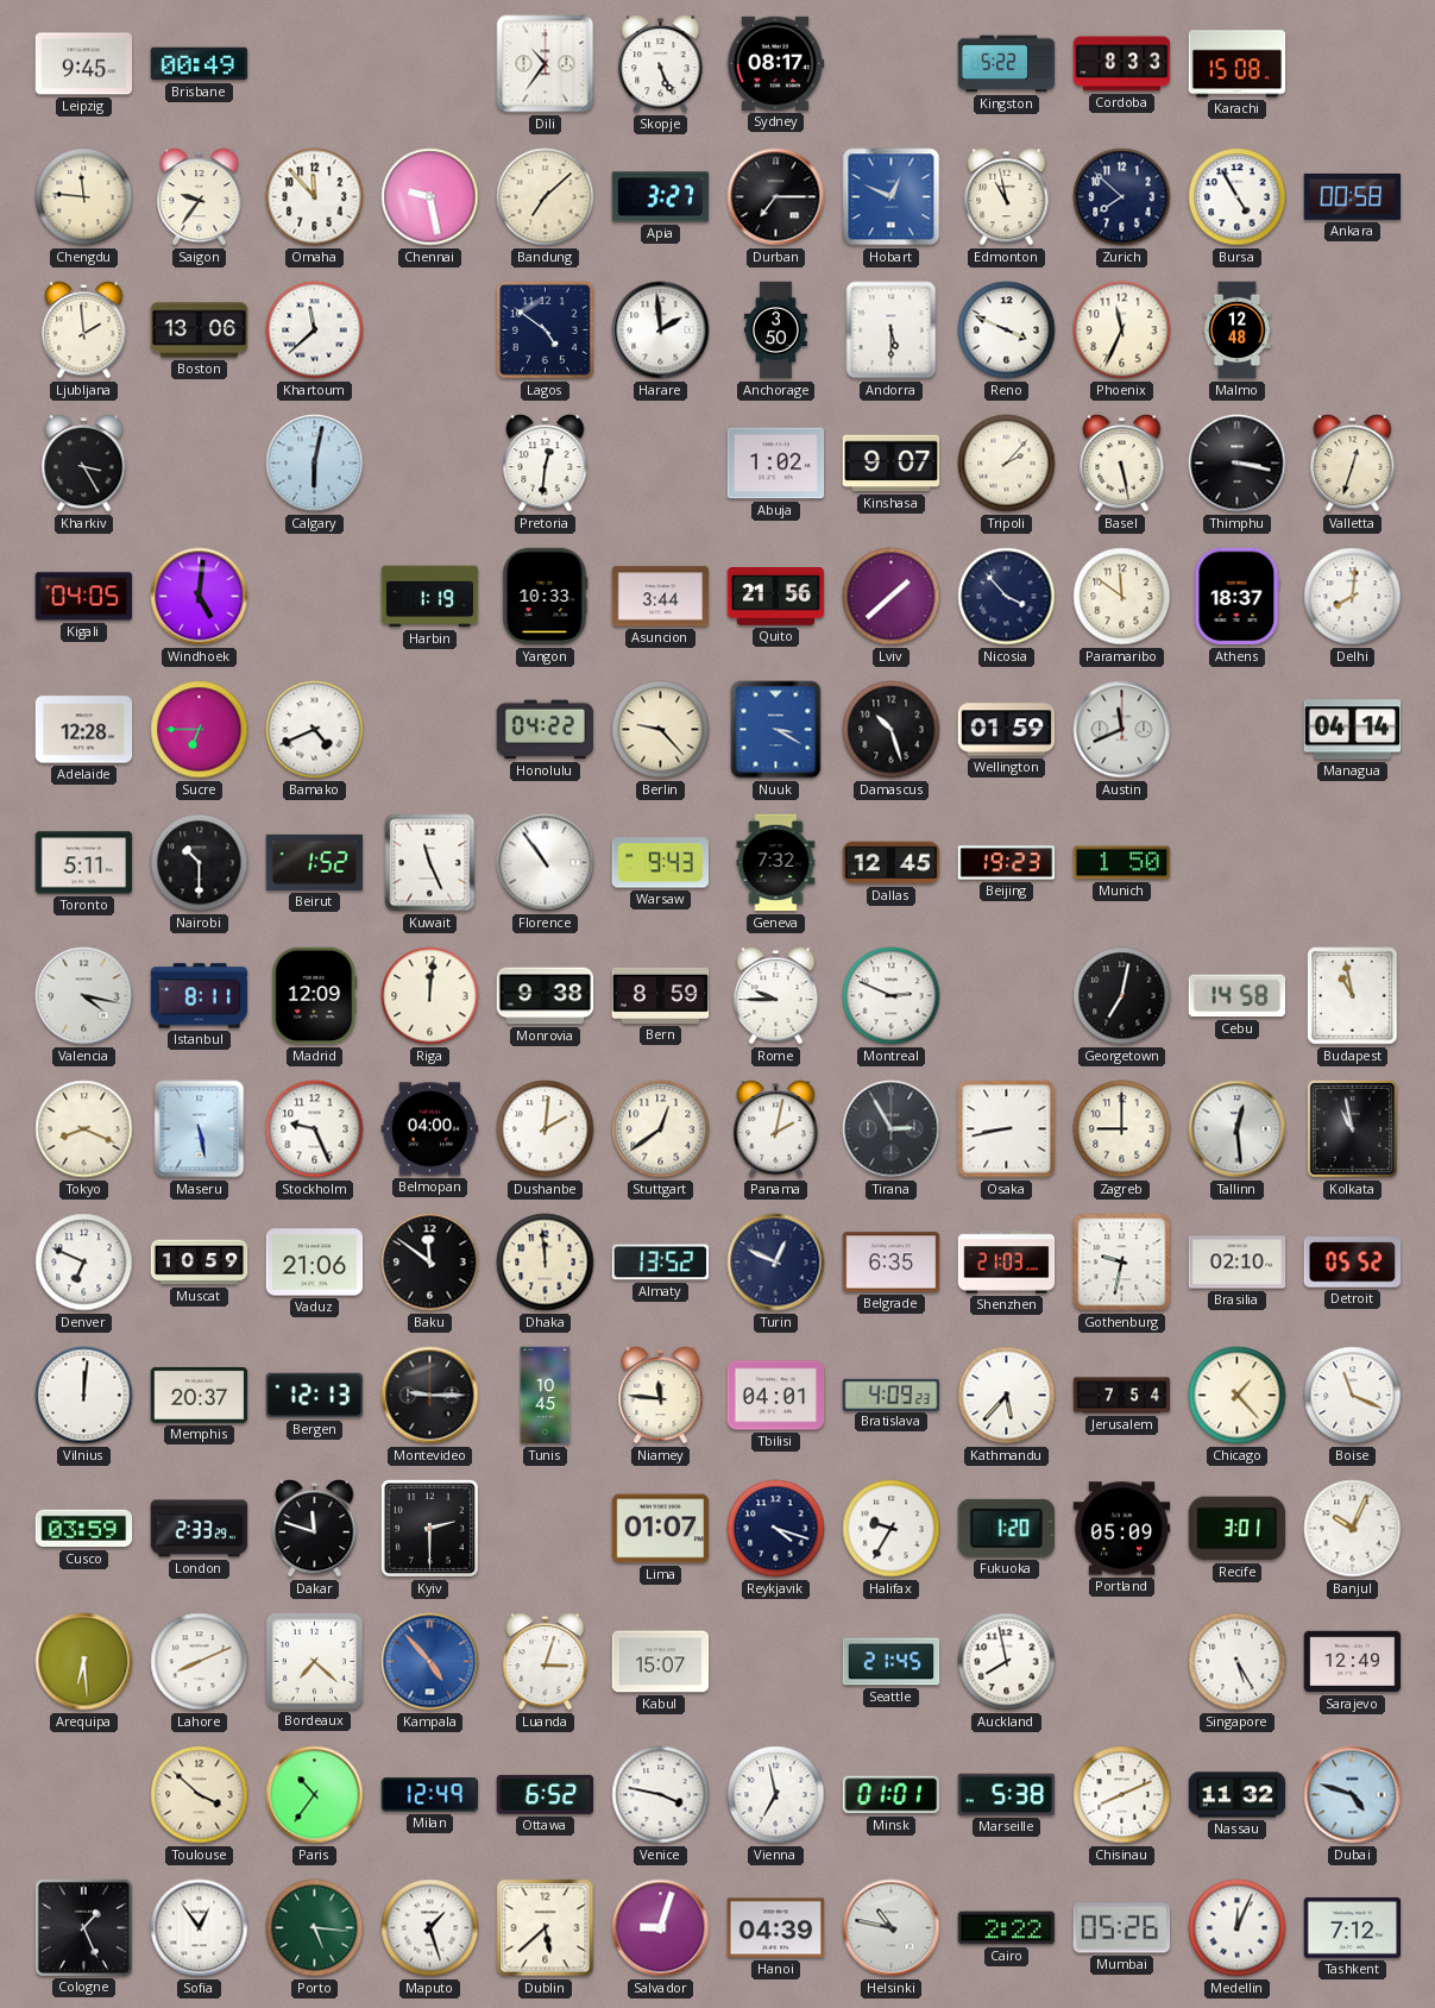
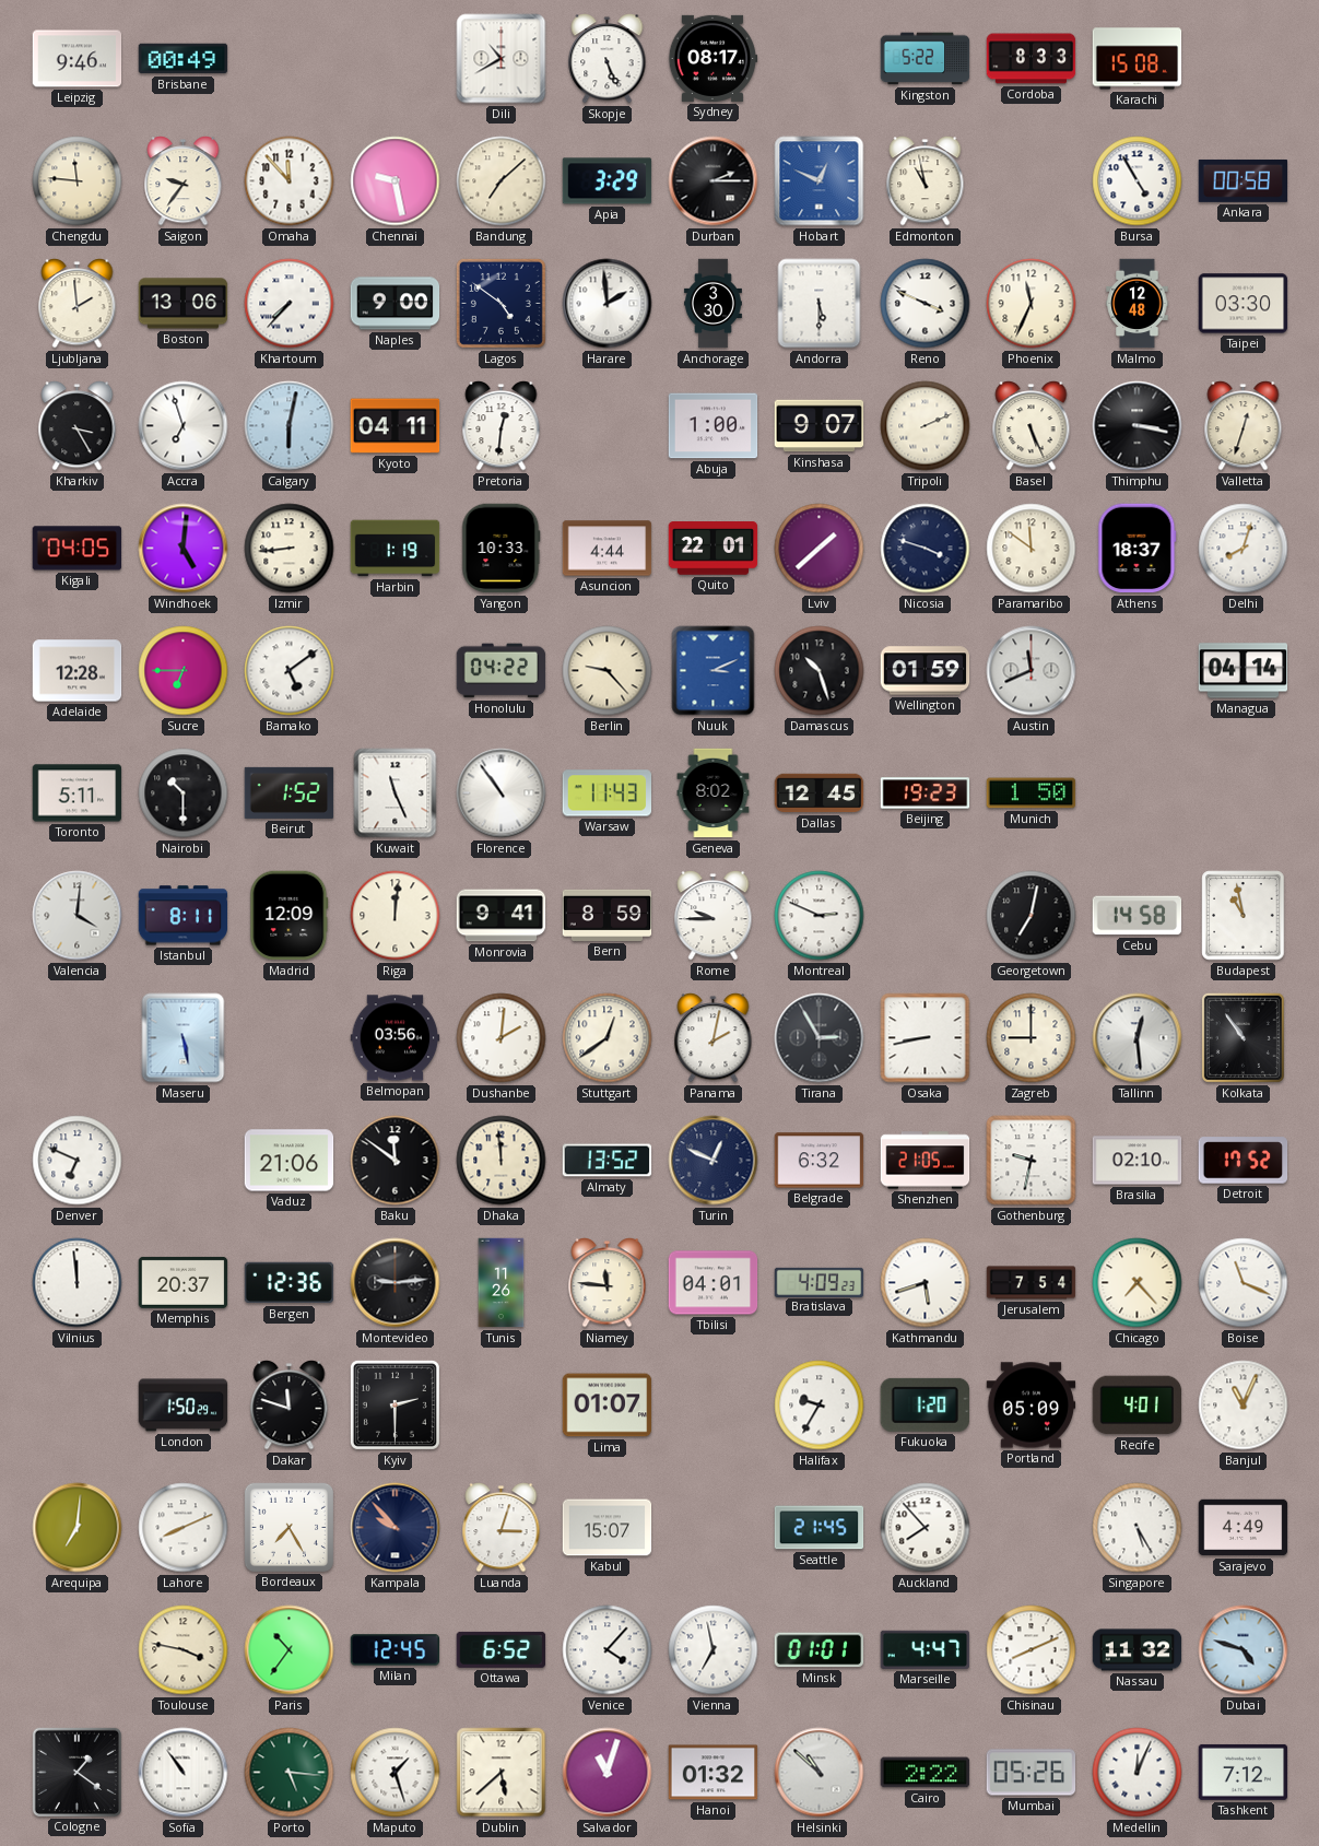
Leipzig: 9:45 -> 9:46
Dili: 10:36 -> 10:40
Apia: 3:27 -> 3:29
Durban: 7:15 -> 2:15
Zurich: 7:52 -> none
Khartoum: 11:38 -> 7:37
Naples: none -> 9:00
Anchorage: 3:50 -> 3:30
Taipei: none -> 03:30
Accra: none -> 6:57
Kyoto: none -> 04:11
Abuja: 1:02 -> 1:00
Tripoli: 2:07 -> 2:11
Basel: 5:28 -> 5:26
Izmir: none -> 8:44
Asuncion: 3:44 -> 4:44
Quito: 21:56 -> 22:01
Nicosia: 3:53 -> 3:48
Delhi: 8:01 -> 8:03
Bamako: 4:41 -> 5:09
Nuuk: 3:20 -> 3:11
Warsaw: 9:43 -> 11:43
Geneva: 7:32 -> 8:02
Valencia: 4:17 -> 4:01
Monrovia: 9:38 -> 9:41
Tokyo: 8:19 -> none
Stockholm: 9:26 -> none
Belmopan: 04:00 -> 03:56
Kolkata: 10:58 -> 10:54
Muscat: 10:59 -> none
Belgrade: 6:35 -> 6:32
Shenzhen: 21:03 -> 21:05
Detroit: 05:52 -> 17:52
Vilnius: 12:01 -> 11:59
Bergen: 12:13 -> 12:36
Montevideo: 9:15 -> 9:14
Tunis: 10:45 -> 11:26
Kathmandu: 5:37 -> 5:42
Chicago: 1:23 -> 7:23
Cusco: 03:59 -> none
London: 2:33 -> 1:50
Reykjavik: 4:18 -> none
Recife: 3:01 -> 4:01
Banjul: 10:04 -> 11:04
Arequipa: 6:29 -> 7:01
Bordeaux: 7:22 -> 7:25
Kampala: 4:53 -> 9:53
Kampala dial: blue -> navy
Auckland: 7:58 -> 7:53
Sarajevo: 12:49 -> 4:49
Toulouse: 3:52 -> 3:47
Milan: 12:49 -> 12:45
Venice: 3:47 -> 4:07
Marseille: 5:38 -> 4:47
Cologne: 1:26 -> 1:21
Sofia: 12:54 -> 10:54
Salvador: 9:03 -> 11:03
Hanoi: 04:39 -> 01:32
Helsinki: 10:47 -> 10:52
